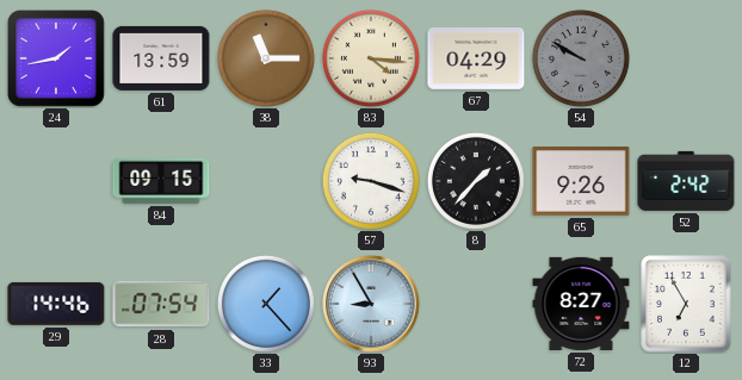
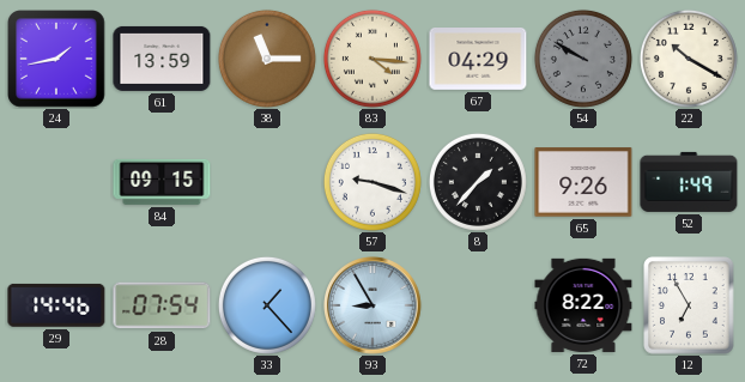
22: none -> 10:20
52: 2:42 -> 1:49
72: 8:27 -> 8:22
